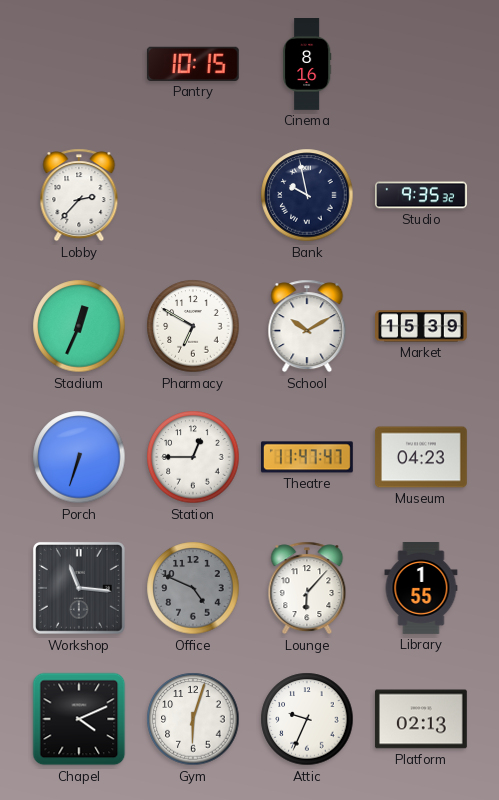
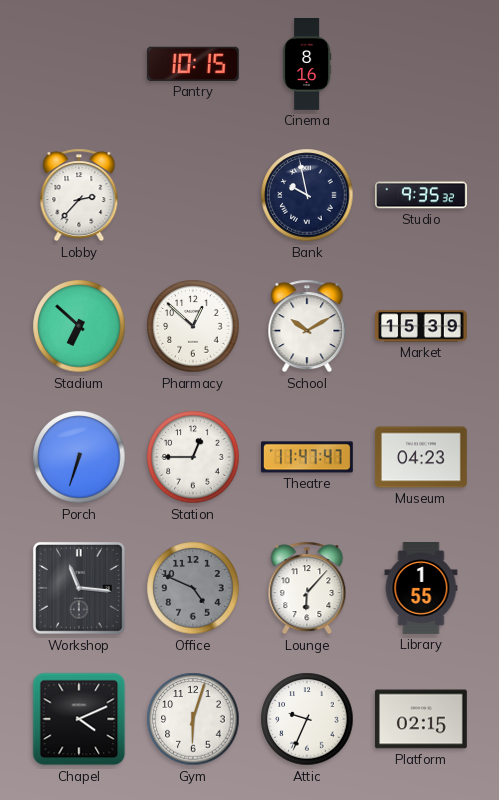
Stadium: 12:34 -> 6:52
Pharmacy: 6:50 -> 12:52
Platform: 02:13 -> 02:15
